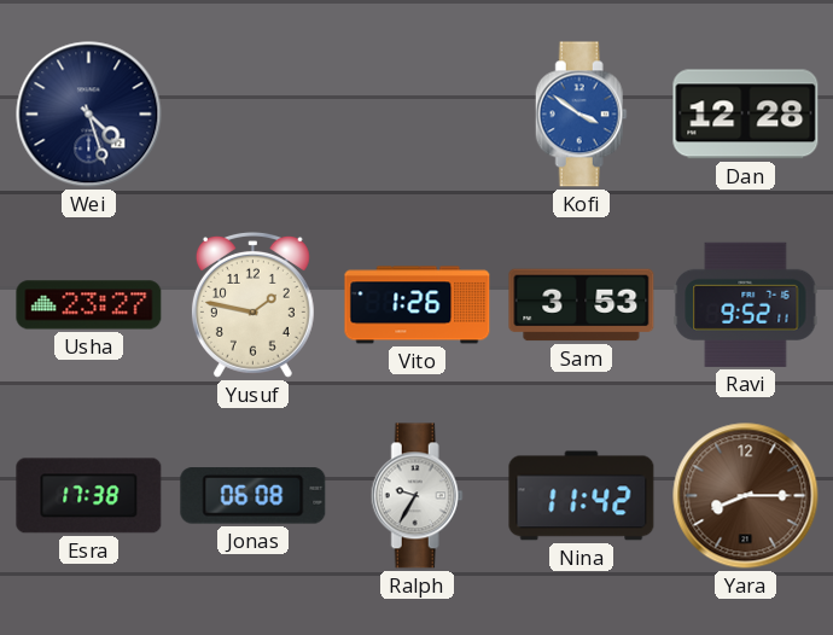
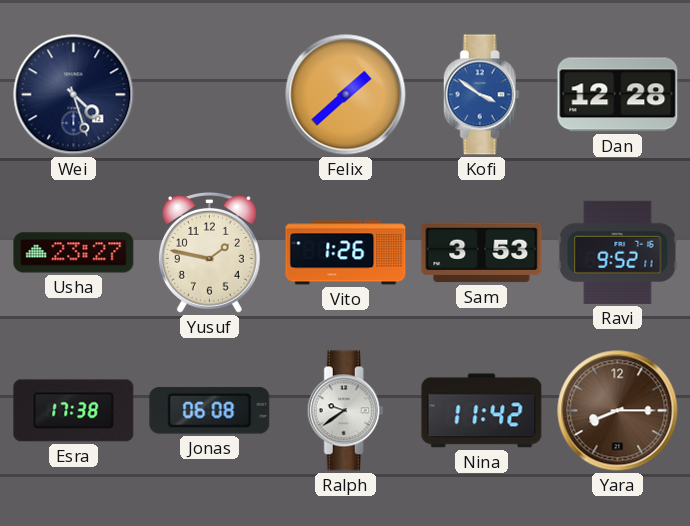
Felix: none -> 1:38
Ralph: 9:35 -> 9:39
